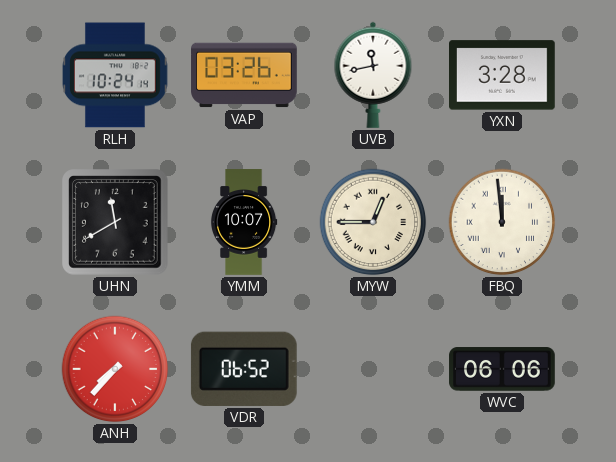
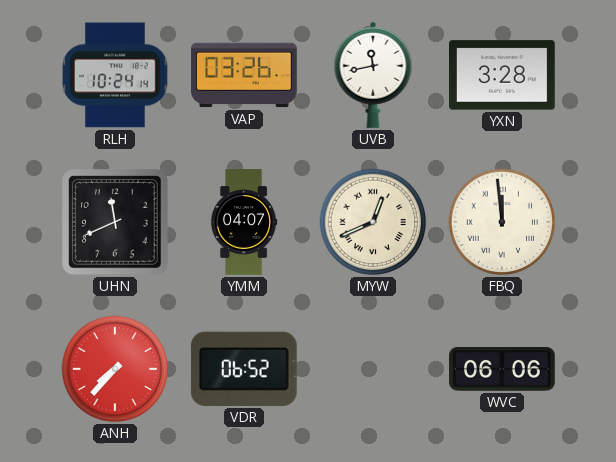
UHN: 11:40 -> 11:41
YMM: 10:07 -> 04:07
MYW: 12:45 -> 12:41
